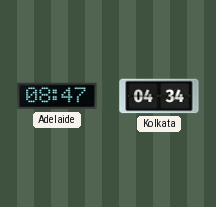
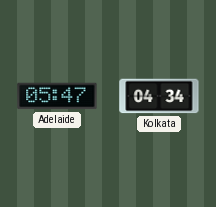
Adelaide: 08:47 -> 05:47
